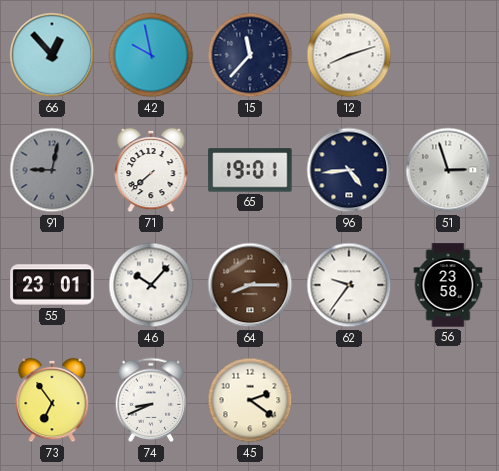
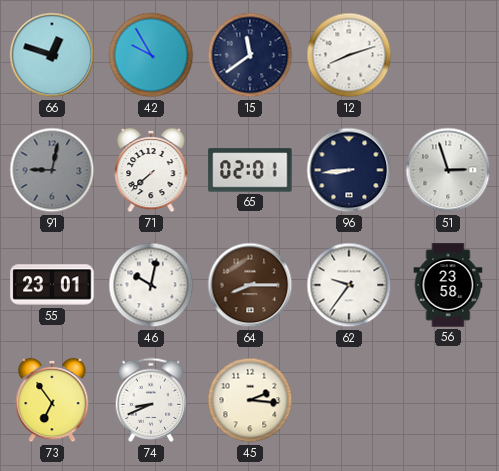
66: 12:53 -> 12:48
42: 9:58 -> 9:55
15: 11:37 -> 11:39
65: 19:01 -> 02:01
96: 4:44 -> 8:44
46: 10:07 -> 10:02
45: 2:21 -> 2:16
